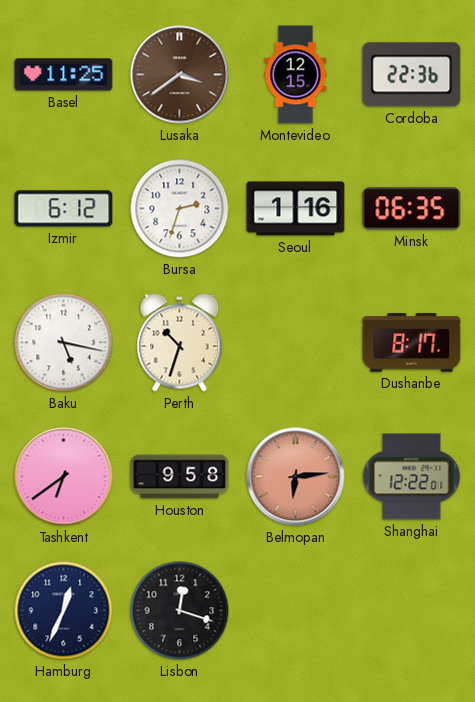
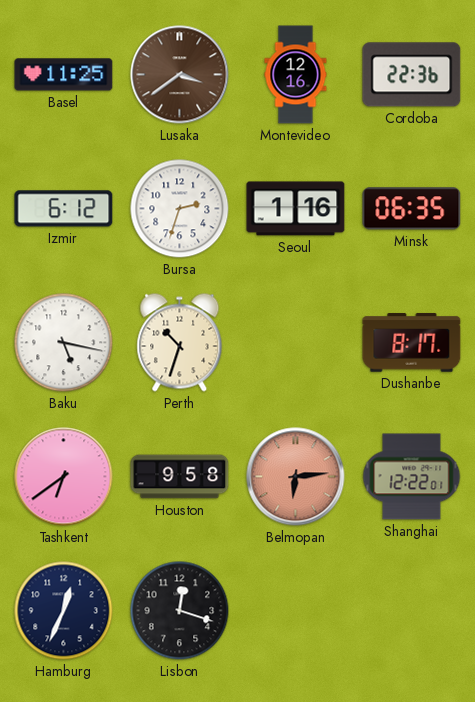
Montevideo: 12:15 -> 12:16
